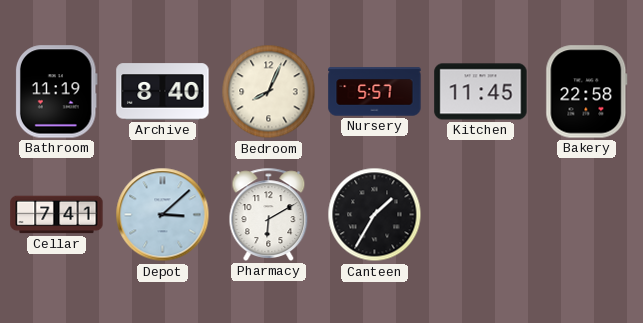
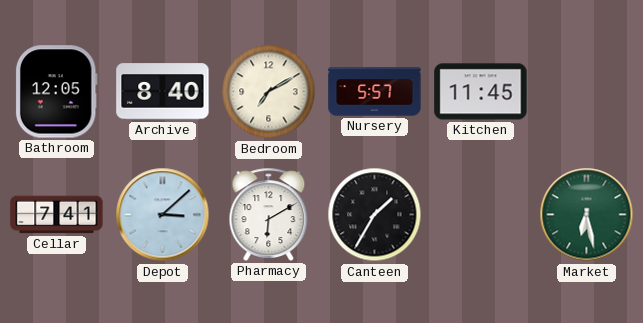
Bathroom: 11:19 -> 12:05
Bedroom: 8:04 -> 7:10
Bakery: 22:58 -> none
Market: none -> 6:28
